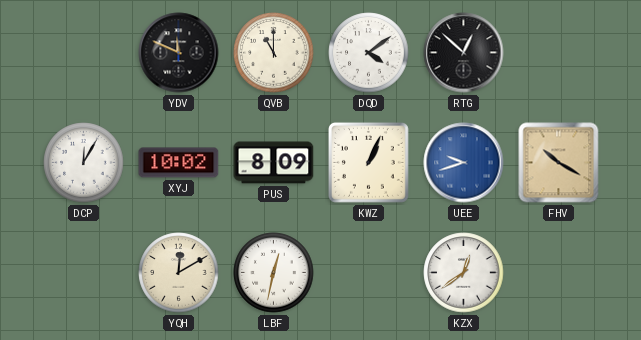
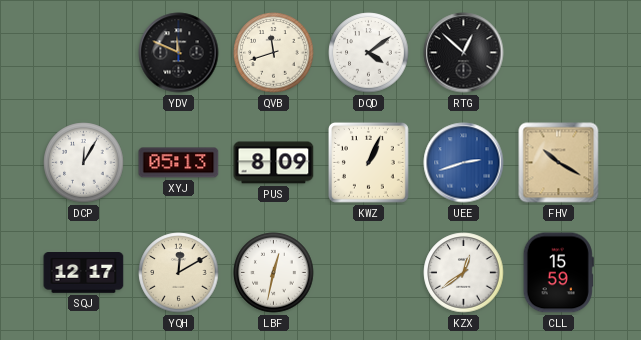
QVB: 11:00 -> 11:42
XYJ: 10:02 -> 05:13
UEE: 9:42 -> 2:42
SQJ: none -> 12:17
CLL: none -> 15:59
